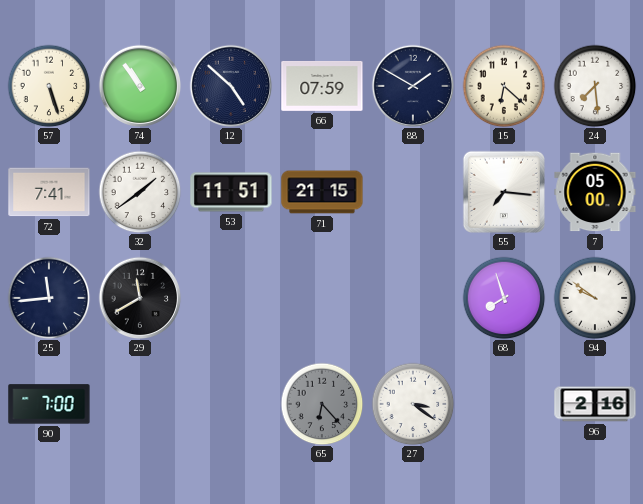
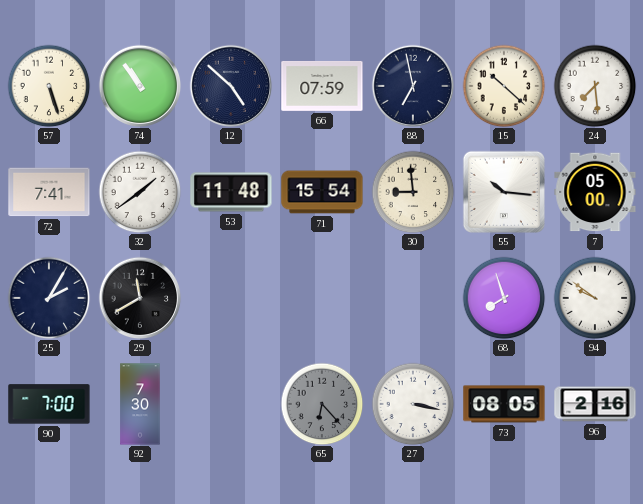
88: 1:50 -> 6:58
15: 6:22 -> 10:22
53: 11:51 -> 11:48
71: 21:15 -> 15:54
30: none -> 8:59
55: 7:16 -> 10:16
25: 11:44 -> 2:05
92: none -> 7:30
27: 3:21 -> 3:17
73: none -> 08:05
